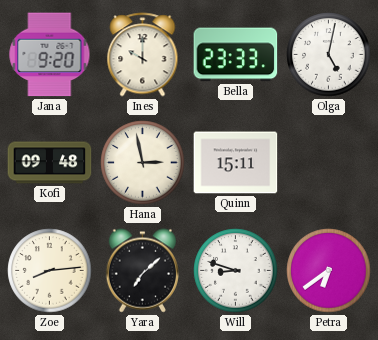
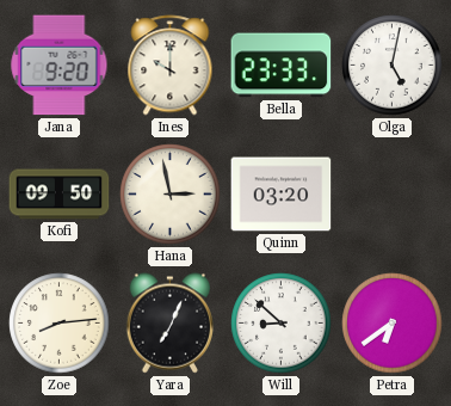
Kofi: 09:48 -> 09:50
Quinn: 15:11 -> 03:20
Yara: 7:08 -> 7:04
Will: 8:48 -> 8:52
